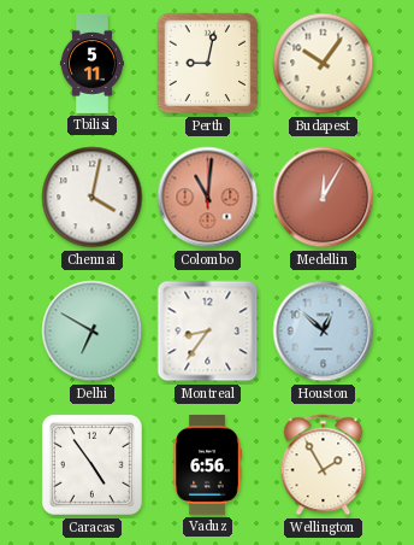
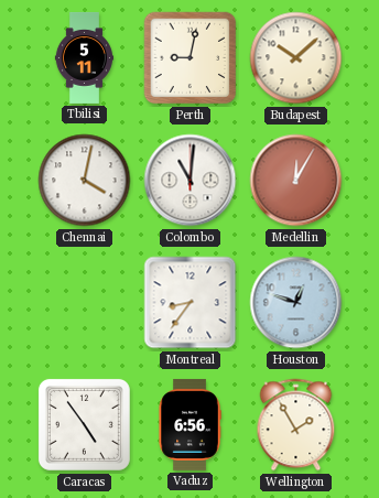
Budapest: 10:06 -> 10:08
Colombo dial: salmon -> white
Delhi: 6:50 -> none
Houston: 12:52 -> 12:48
